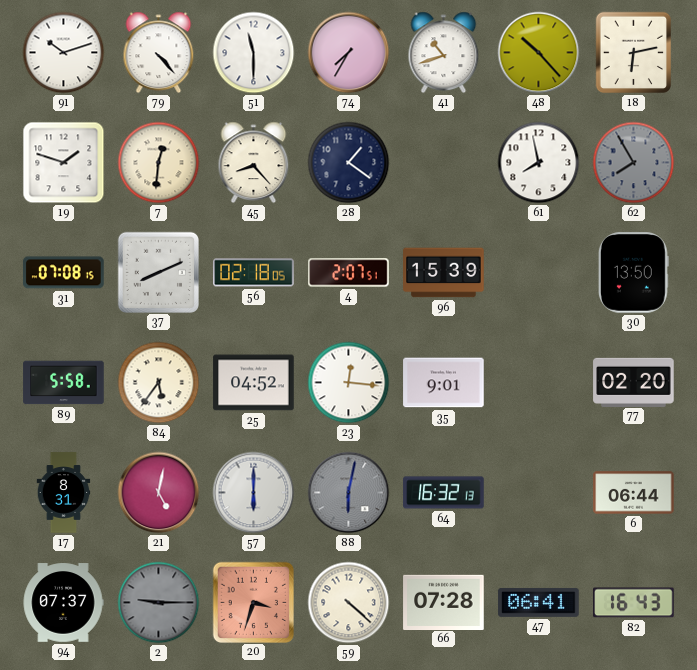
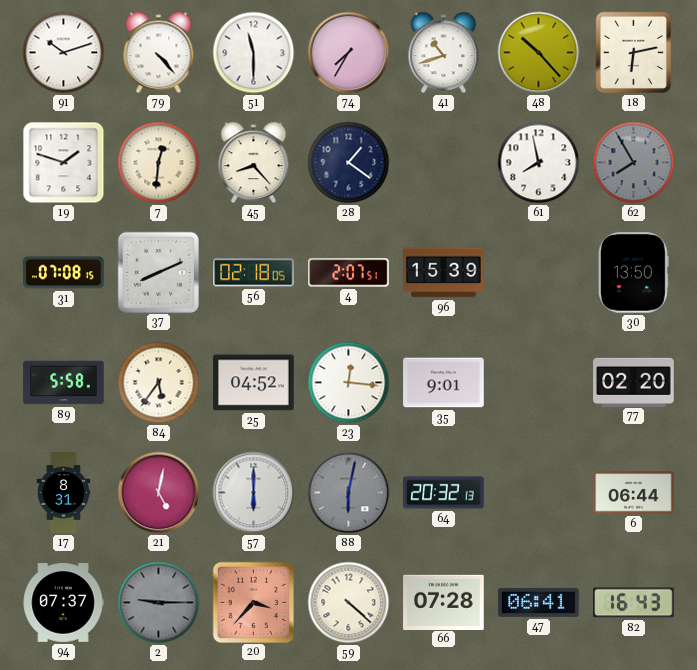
64: 16:32 -> 20:32
20: 3:33 -> 3:37
